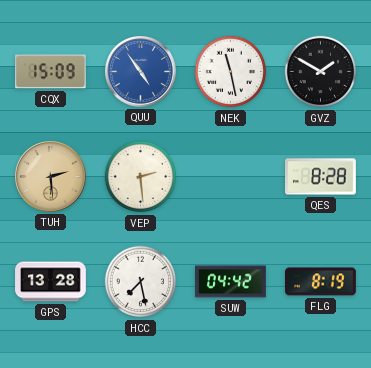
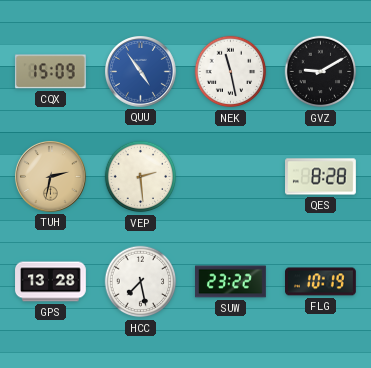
GVZ: 1:50 -> 9:10
TUH: 2:29 -> 2:32
SUW: 04:42 -> 23:22
FLG: 8:19 -> 10:19
